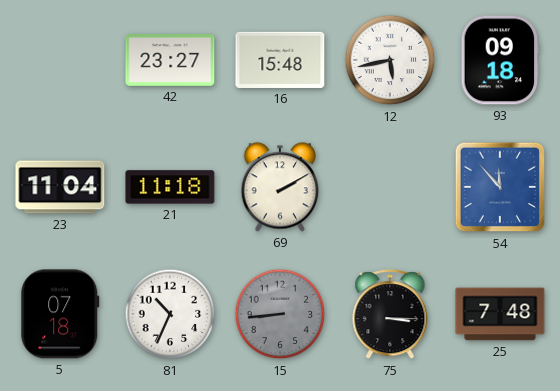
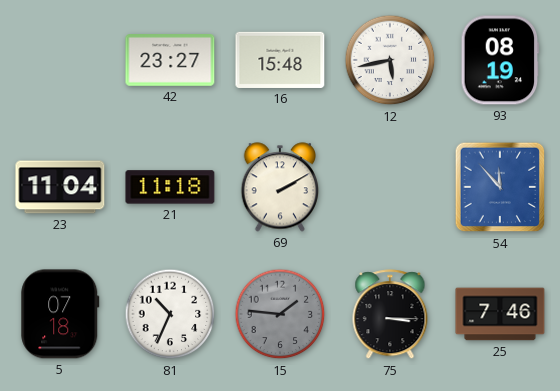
93: 09:18 -> 08:19
15: 8:44 -> 1:46
25: 7:48 -> 7:46
